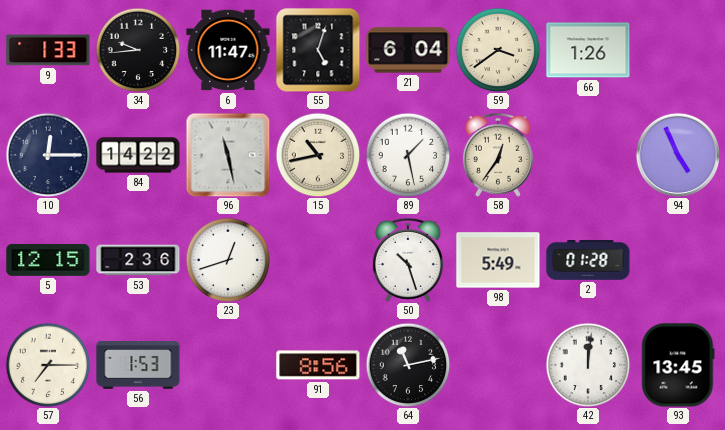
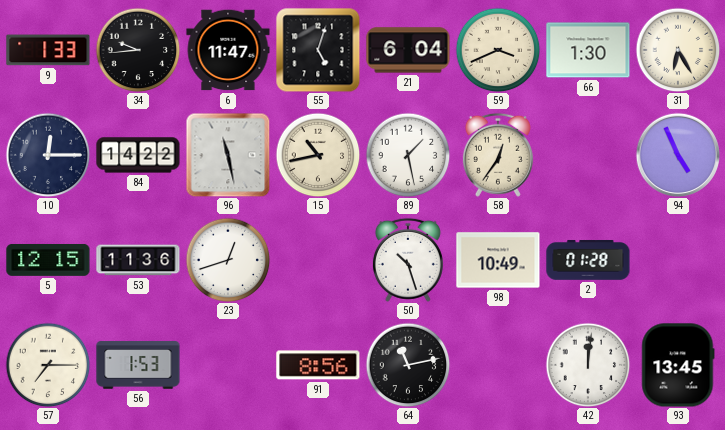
59: 3:39 -> 3:41
66: 1:26 -> 1:30
31: none -> 6:25
53: 2:36 -> 11:36
98: 5:49 -> 10:49
